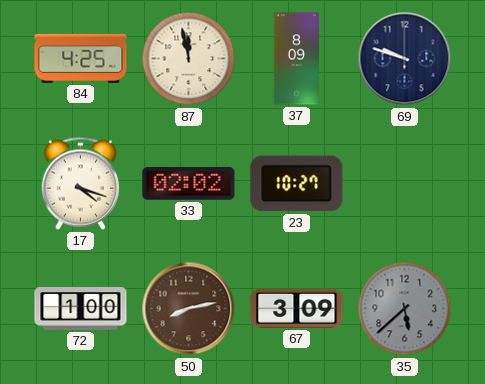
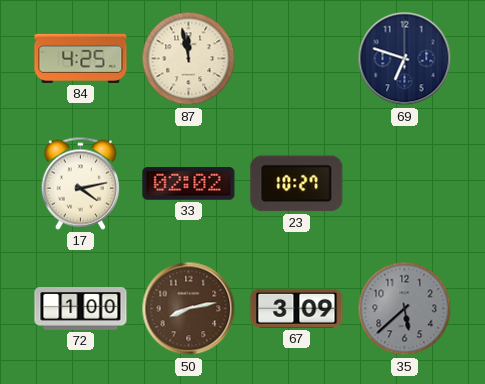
37: 8:09 -> none
69: 9:48 -> 6:48
17: 4:18 -> 4:13
